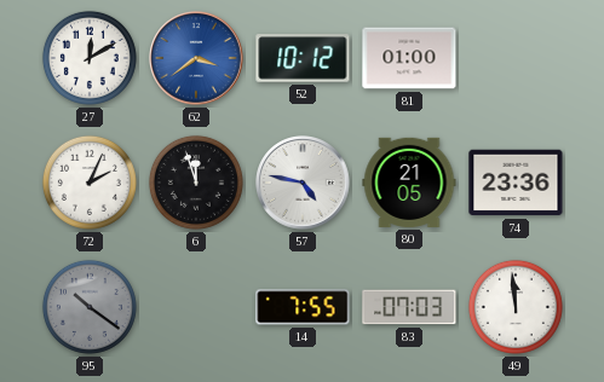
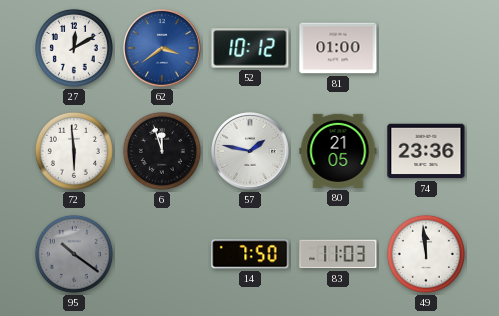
72: 2:04 -> 5:59
57: 4:47 -> 1:47
14: 7:55 -> 7:50
83: 07:03 -> 11:03
